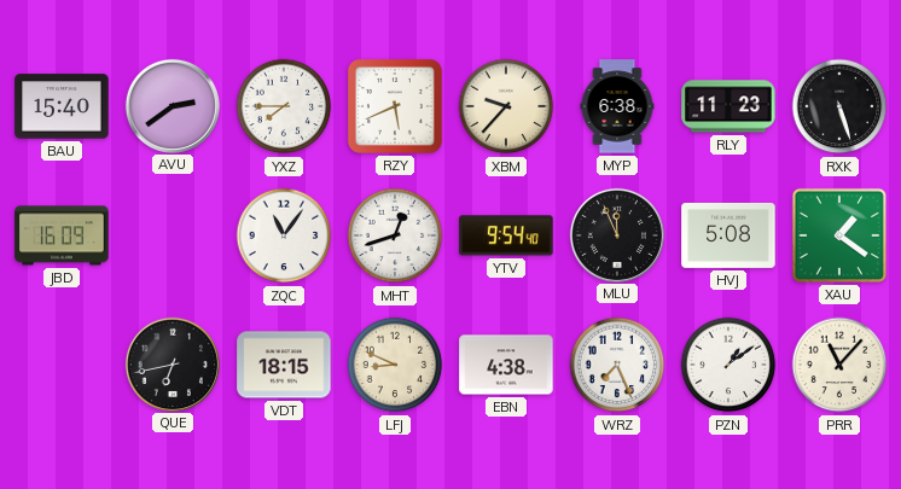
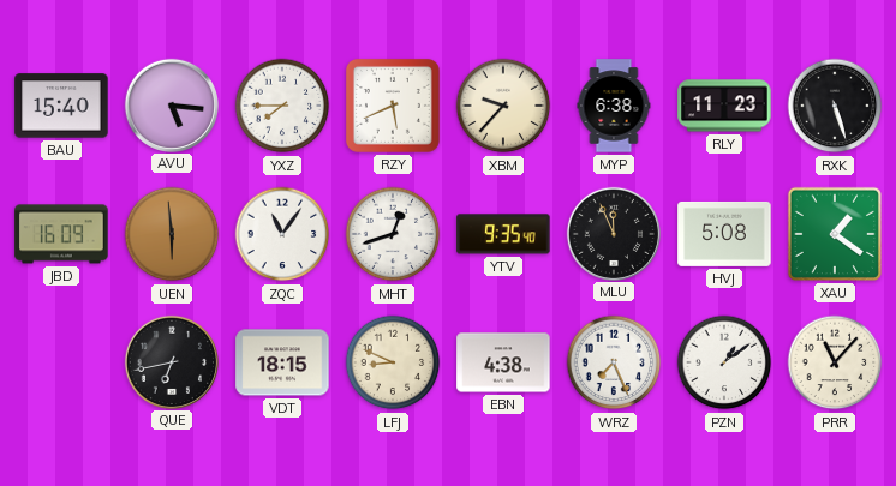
AVU: 2:39 -> 5:16
UEN: none -> 5:59
YTV: 9:54 -> 9:35
